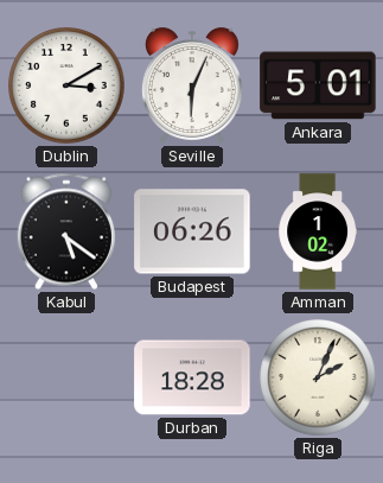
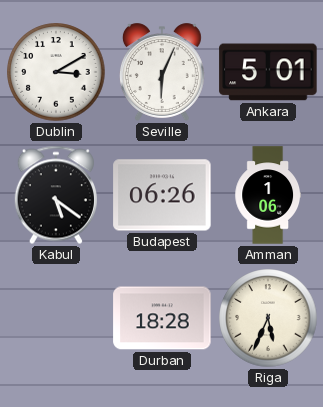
Amman: 1:02 -> 1:06
Riga: 2:04 -> 5:34
